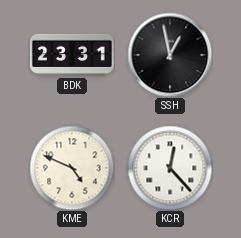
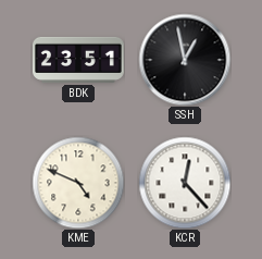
BDK: 23:31 -> 23:51
